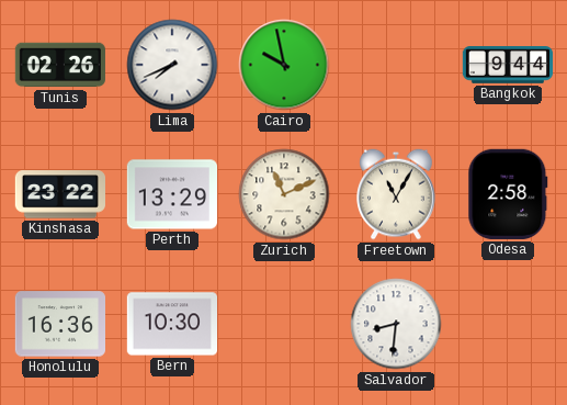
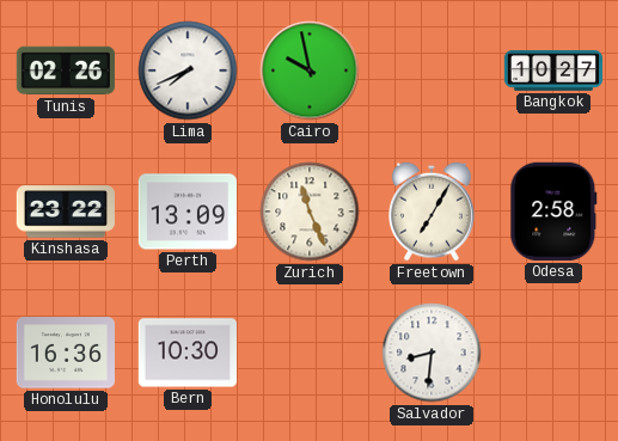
Bangkok: 9:44 -> 10:27
Perth: 13:29 -> 13:09
Zurich: 11:11 -> 11:26
Freetown: 11:05 -> 7:05
